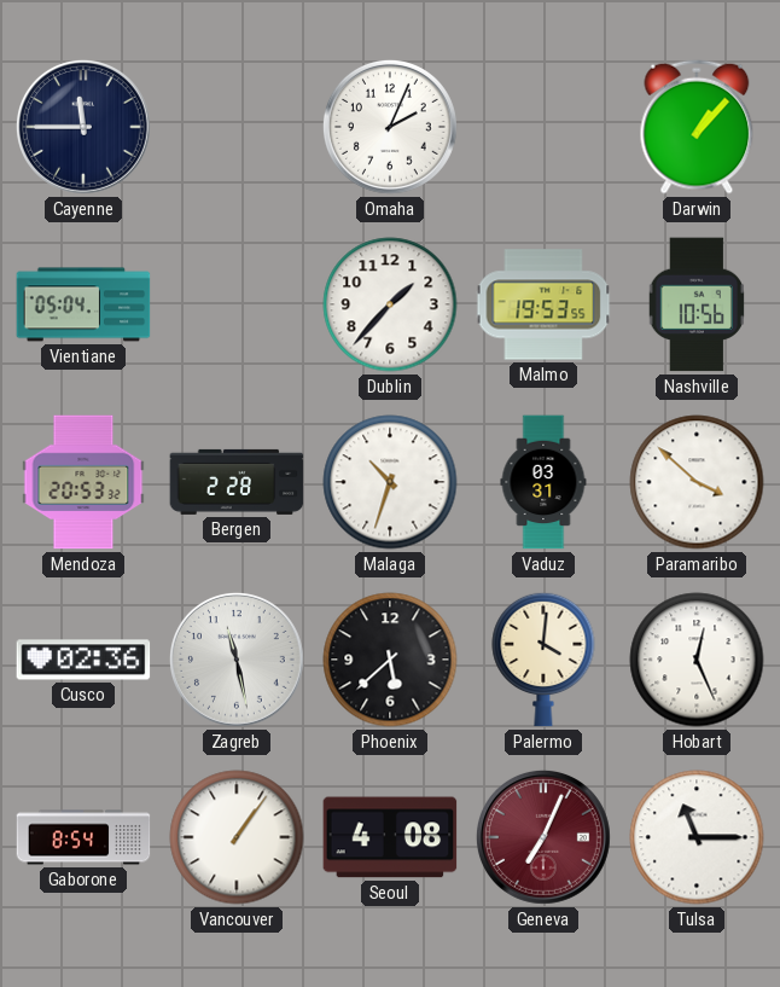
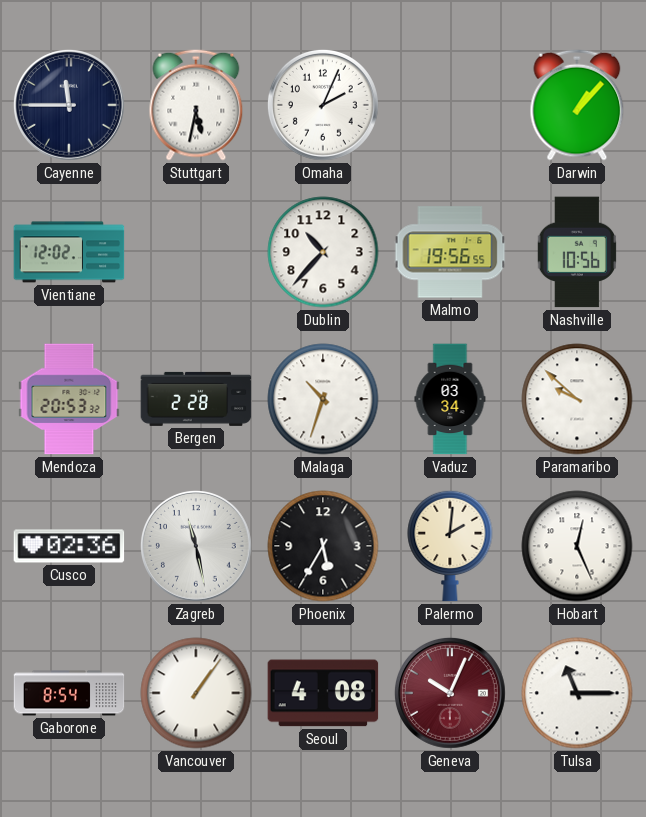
Stuttgart: none -> 5:32
Vientiane: 05:04 -> 12:02
Dublin: 1:37 -> 10:37
Malmo: 19:53 -> 19:56
Vaduz: 03:31 -> 03:34
Paramaribo: 3:52 -> 9:52
Phoenix: 5:38 -> 5:35
Palermo: 4:01 -> 2:01
Geneva: 7:04 -> 10:04
